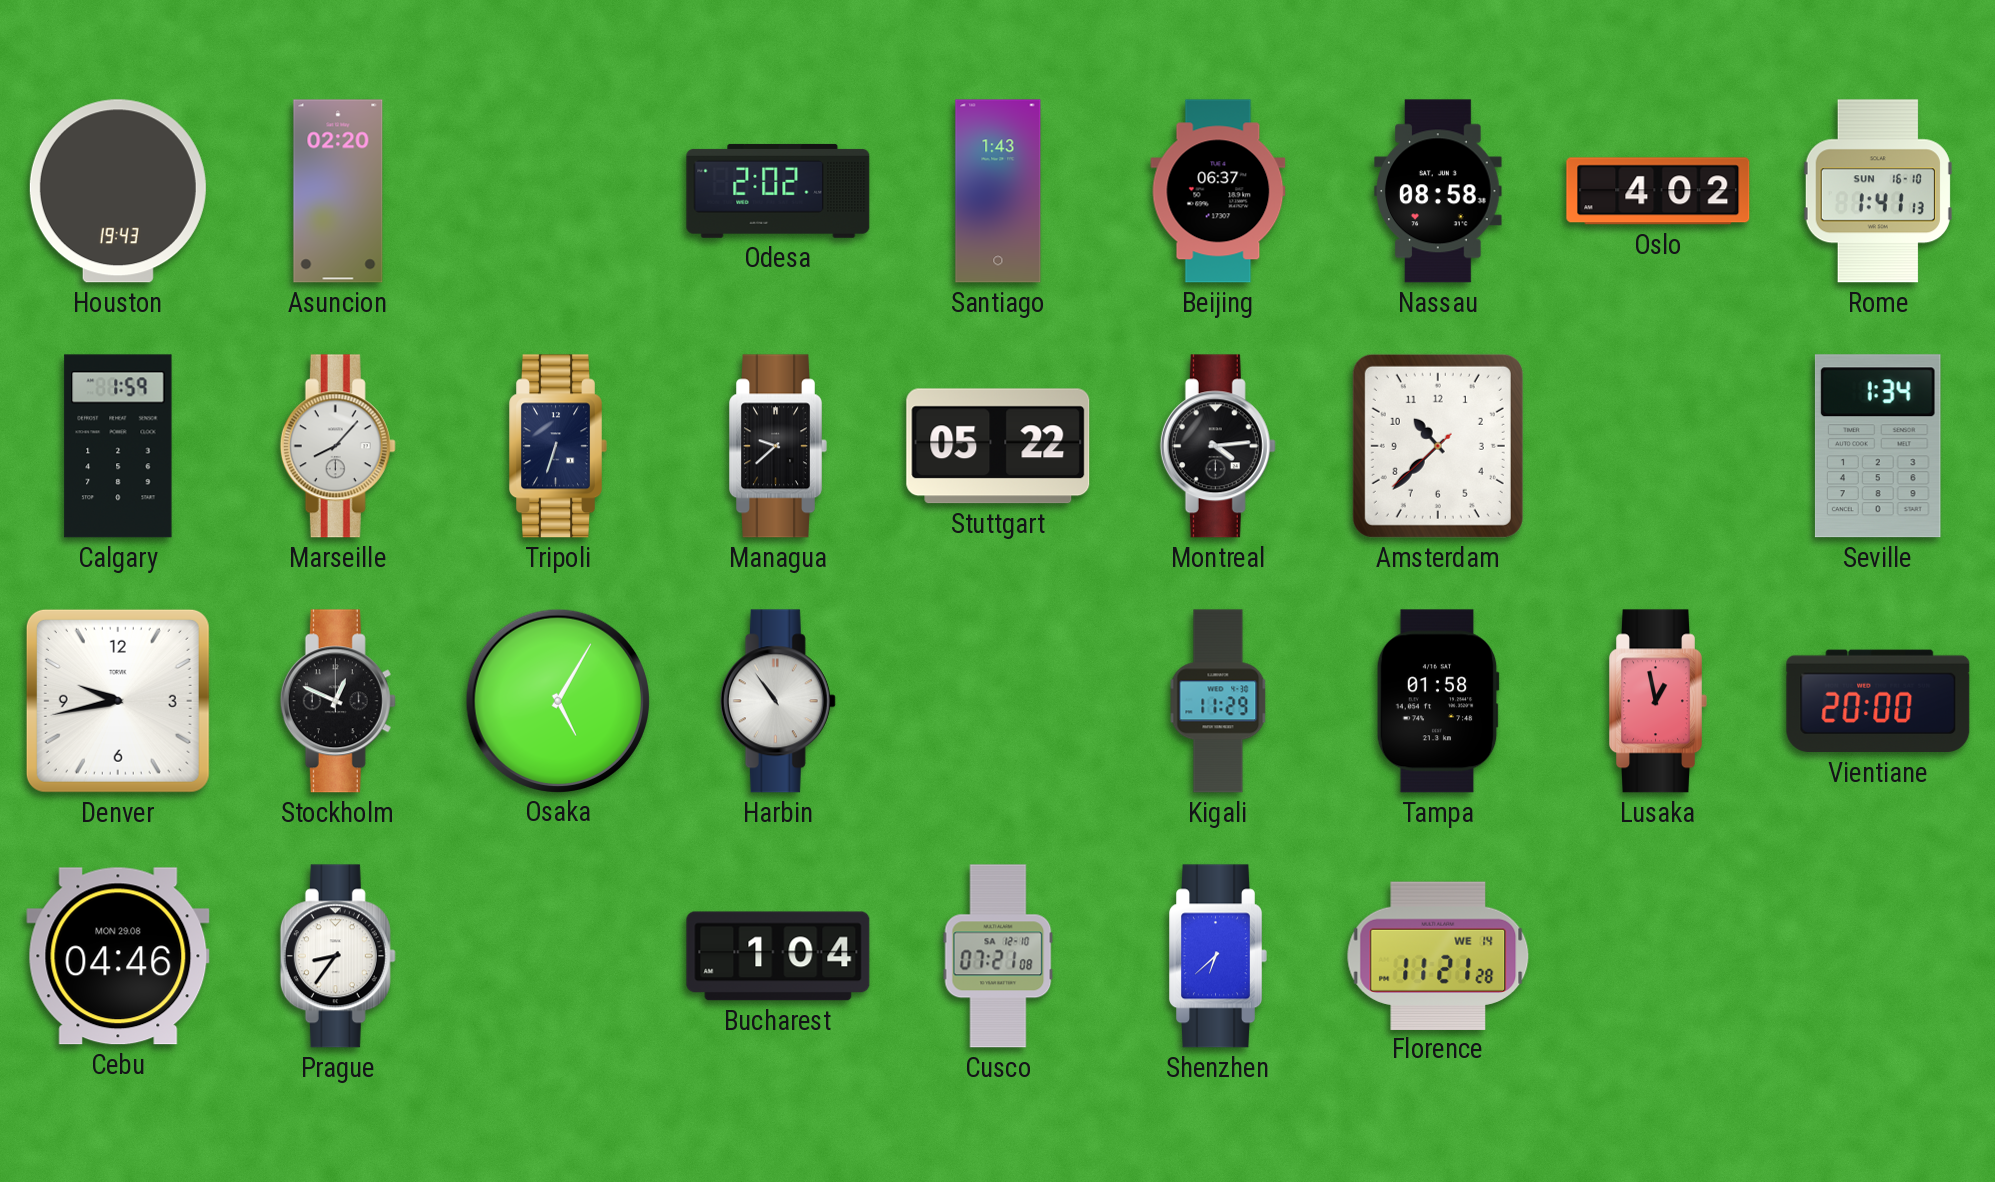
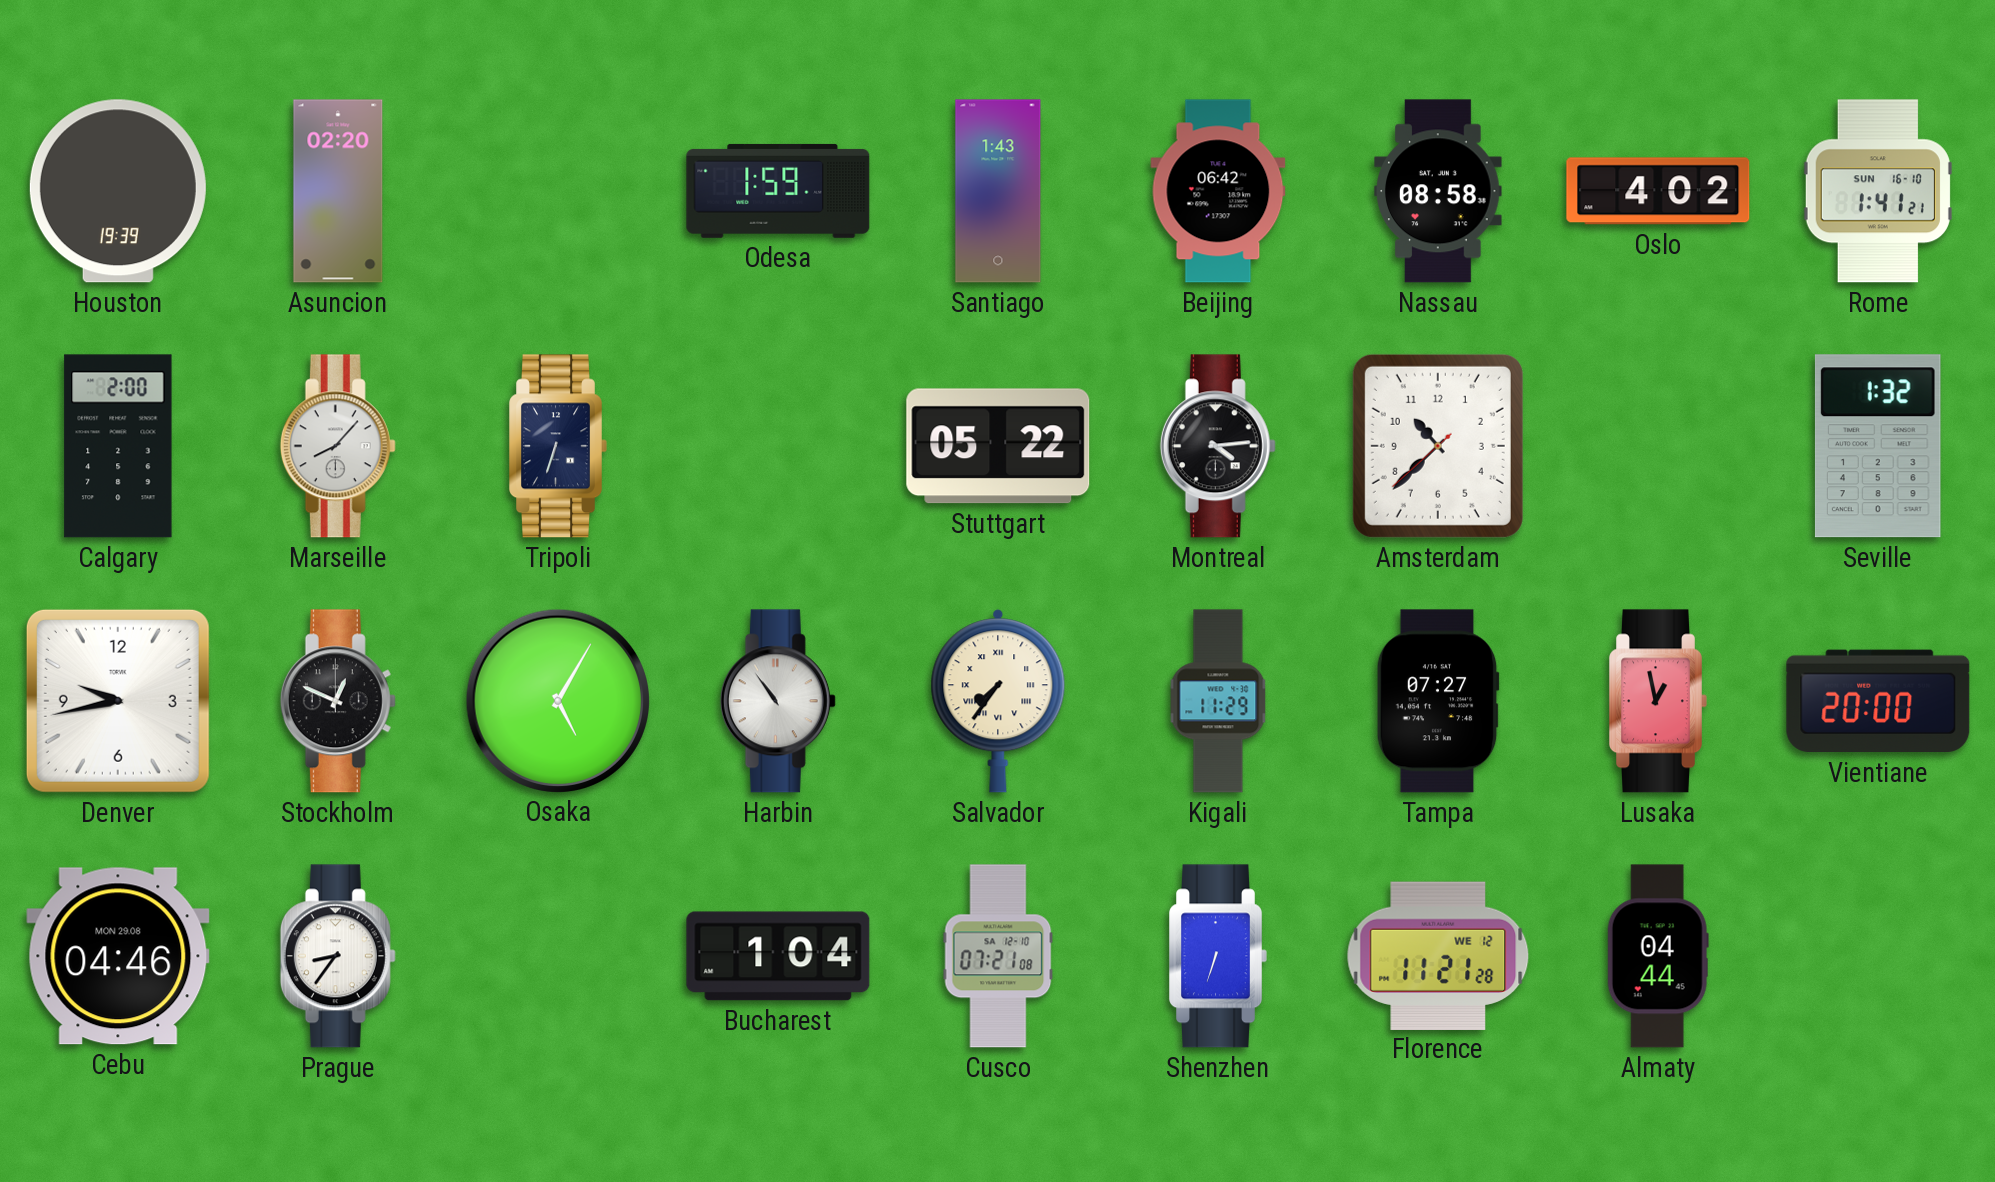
Houston: 19:43 -> 19:39
Odesa: 2:02 -> 1:59
Beijing: 06:37 -> 06:42
Rome: 1:41:13 -> 1:41:21
Calgary: 1:59 -> 2:00
Managua: 9:38 -> none
Seville: 1:34 -> 1:32
Salvador: none -> 7:36
Tampa: 01:58 -> 07:27
Shenzhen: 6:38 -> 6:33
Florence date: WE 14 -> WE 12
Almaty: none -> 04:44
